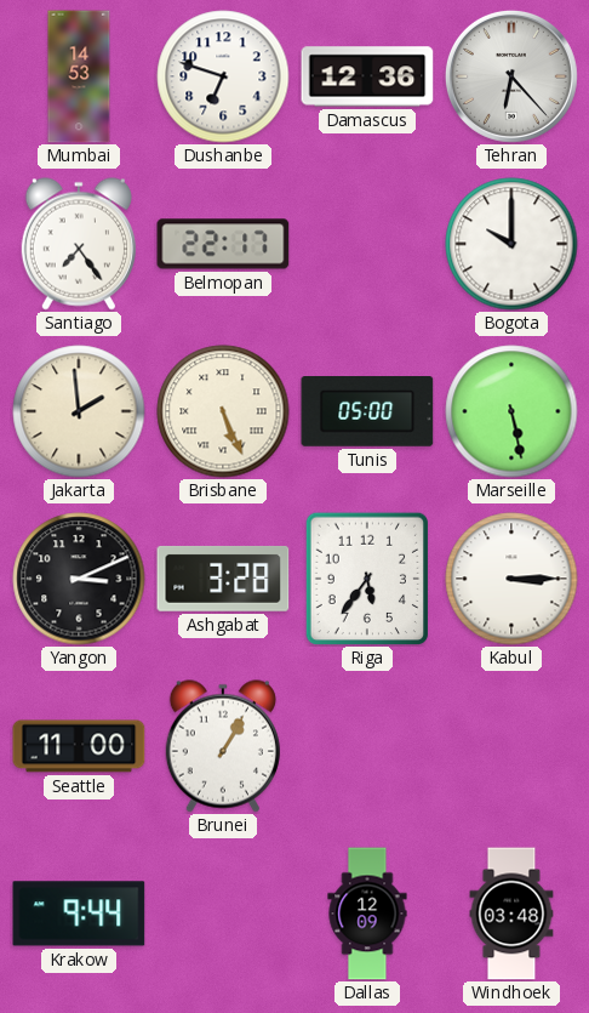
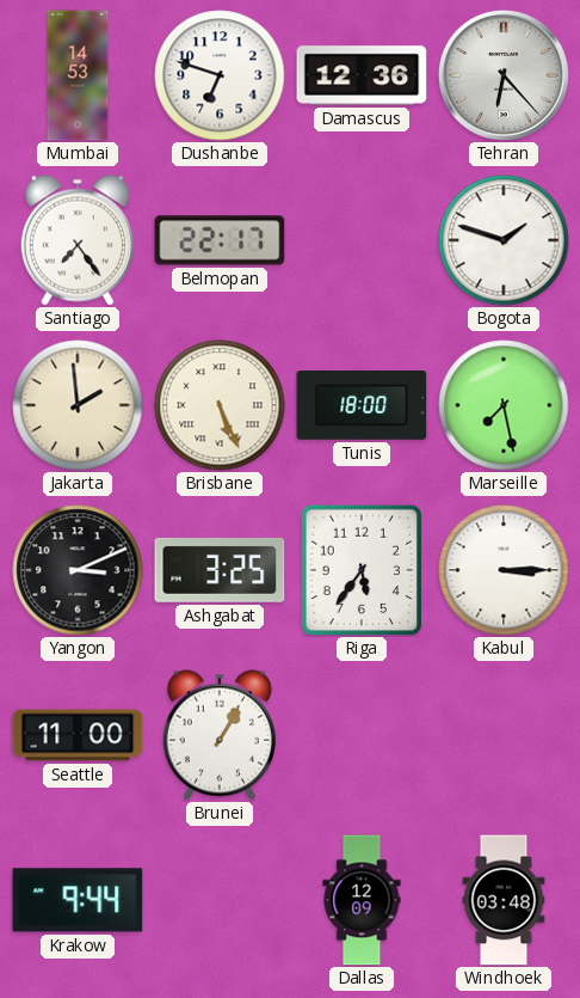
Bogota: 10:00 -> 1:48
Tunis: 05:00 -> 18:00
Marseille: 5:28 -> 7:28
Ashgabat: 3:28 -> 3:25
